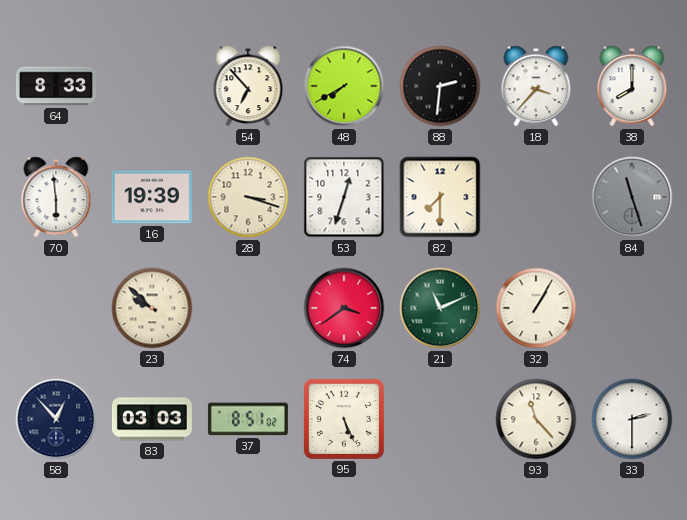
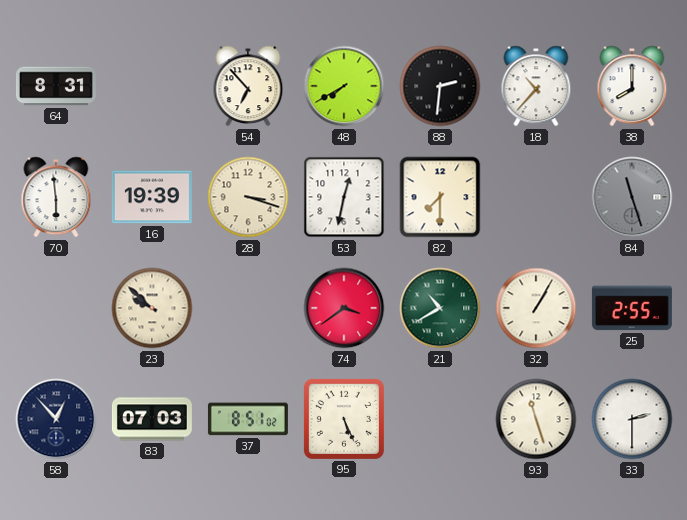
64: 8:33 -> 8:31
18: 3:37 -> 10:37
53: 12:33 -> 12:32
21: 11:11 -> 10:40
25: none -> 2:55
83: 03:03 -> 07:03
93: 11:23 -> 11:27
